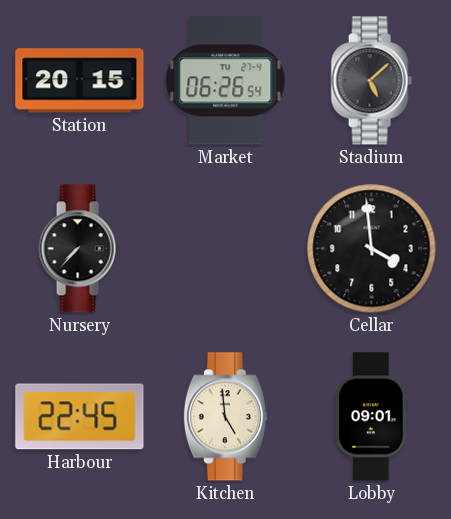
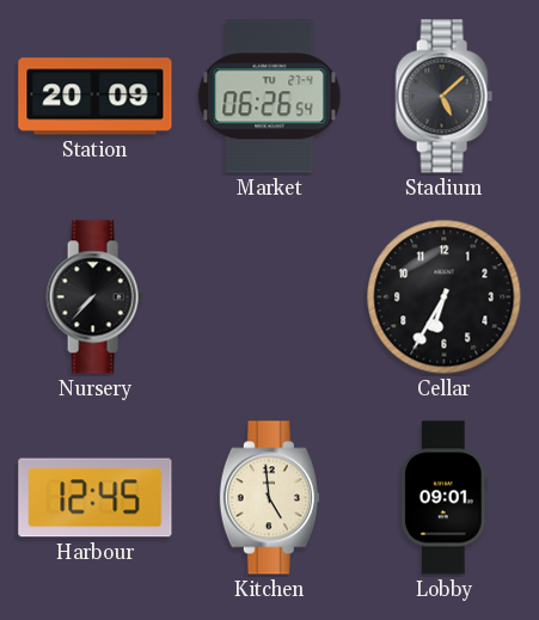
Station: 20:15 -> 20:09
Cellar: 3:59 -> 6:35
Harbour: 22:45 -> 12:45
